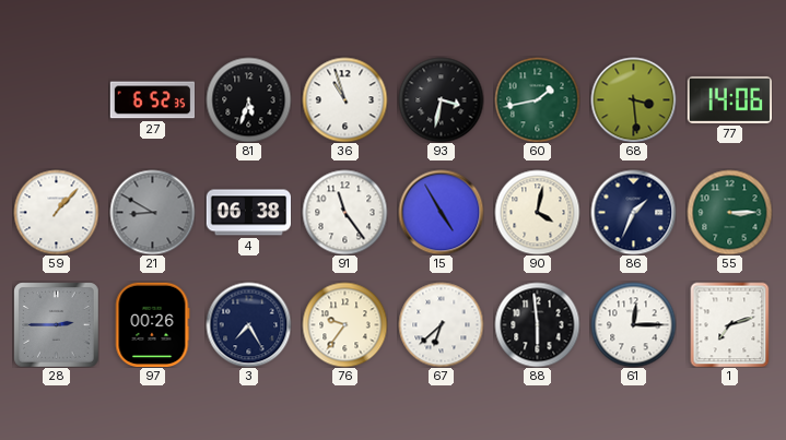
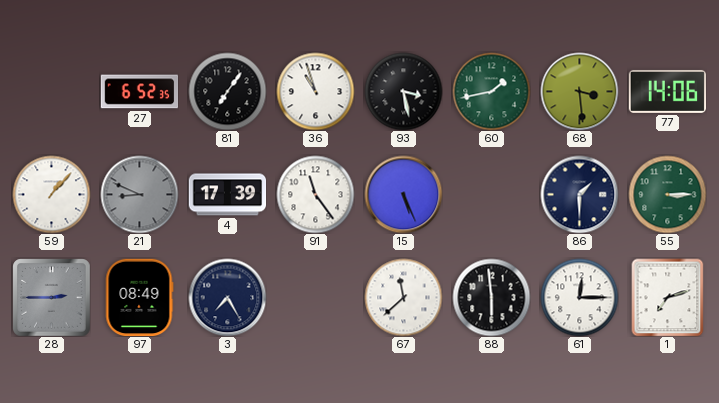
81: 5:33 -> 7:06
93: 3:32 -> 3:28
21: 8:50 -> 8:49
4: 06:38 -> 17:39
15: 4:55 -> 5:26
90: 4:02 -> none
86: 1:34 -> 1:30
97: 00:26 -> 08:49
76: 9:36 -> none
67: 6:38 -> 11:38
